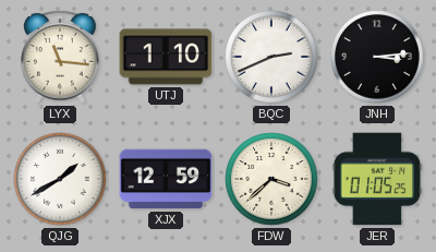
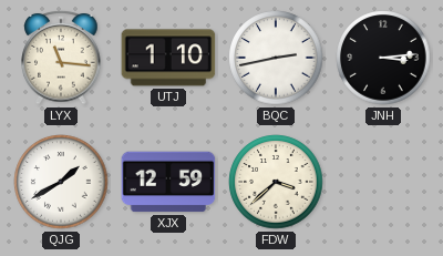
BQC: 2:41 -> 2:43
JER: 01:05 -> none
